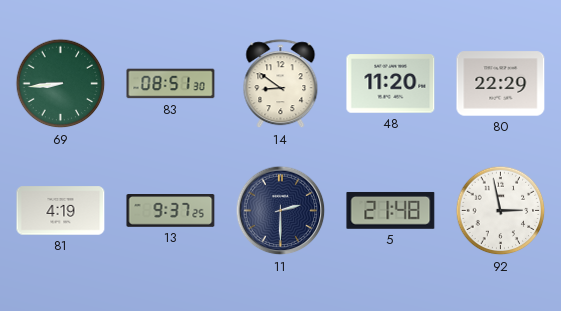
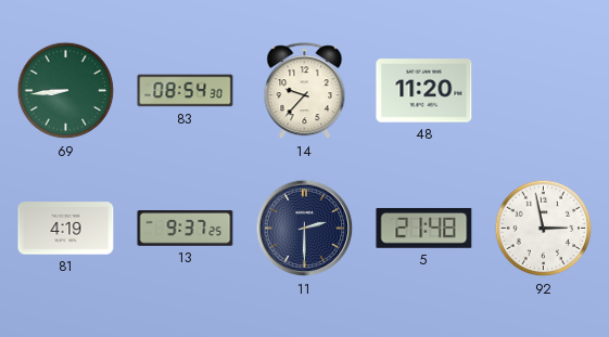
83: 08:51 -> 08:54
14: 8:51 -> 9:37
80: 22:29 -> none
